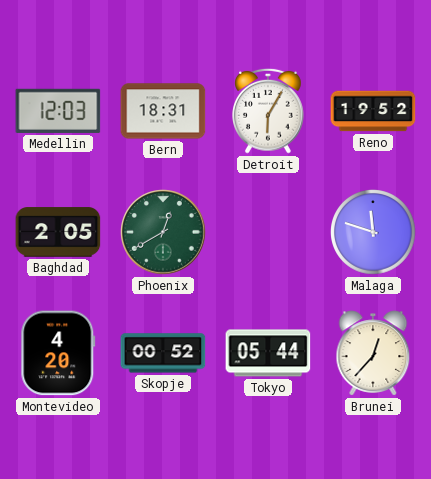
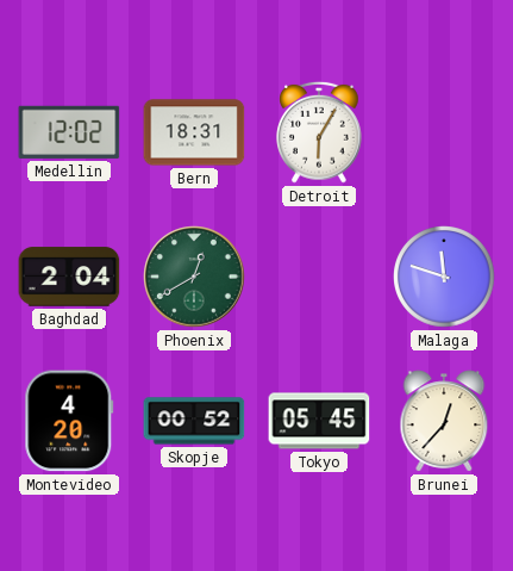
Medellin: 12:03 -> 12:02
Reno: 19:52 -> none
Baghdad: 2:05 -> 2:04
Tokyo: 05:44 -> 05:45
